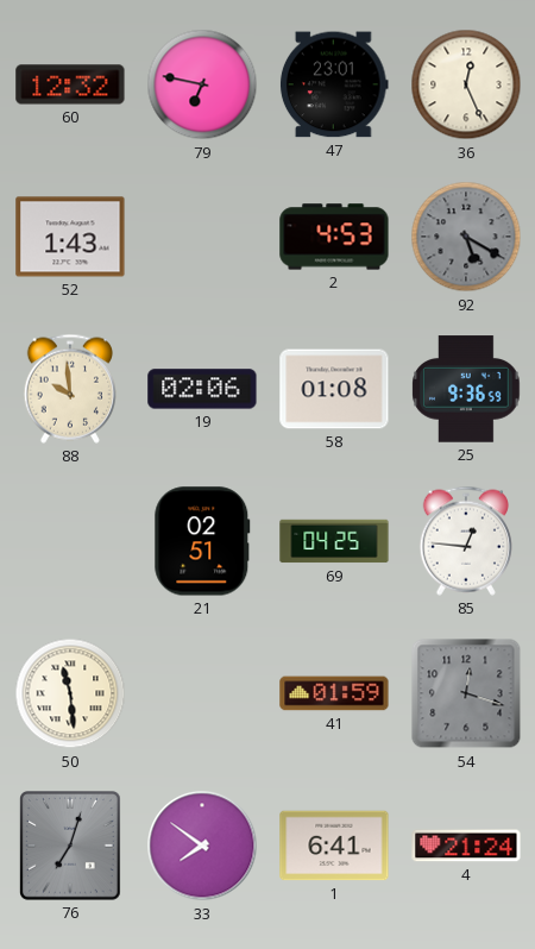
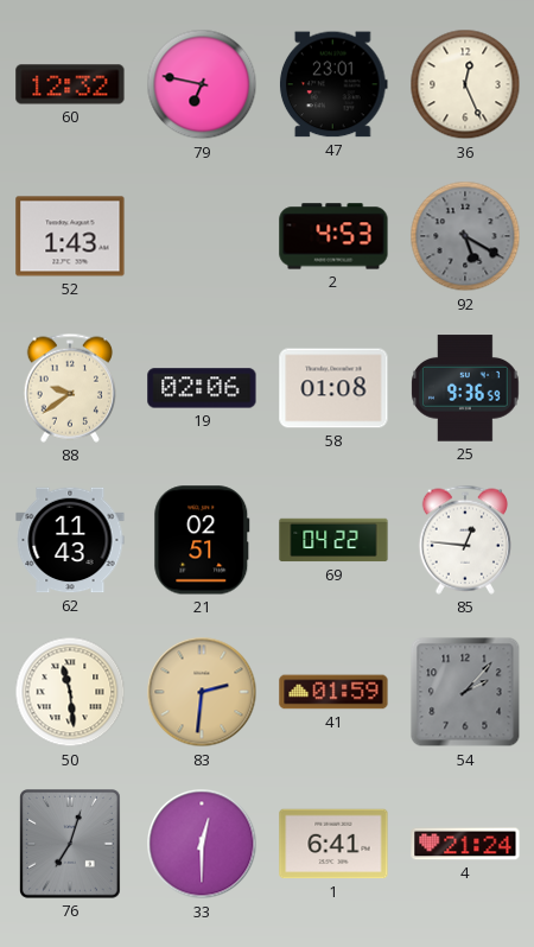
88: 9:59 -> 9:39
62: none -> 11:43
69: 04:25 -> 04:22
83: none -> 2:31
54: 12:18 -> 2:07
33: 7:51 -> 12:30
